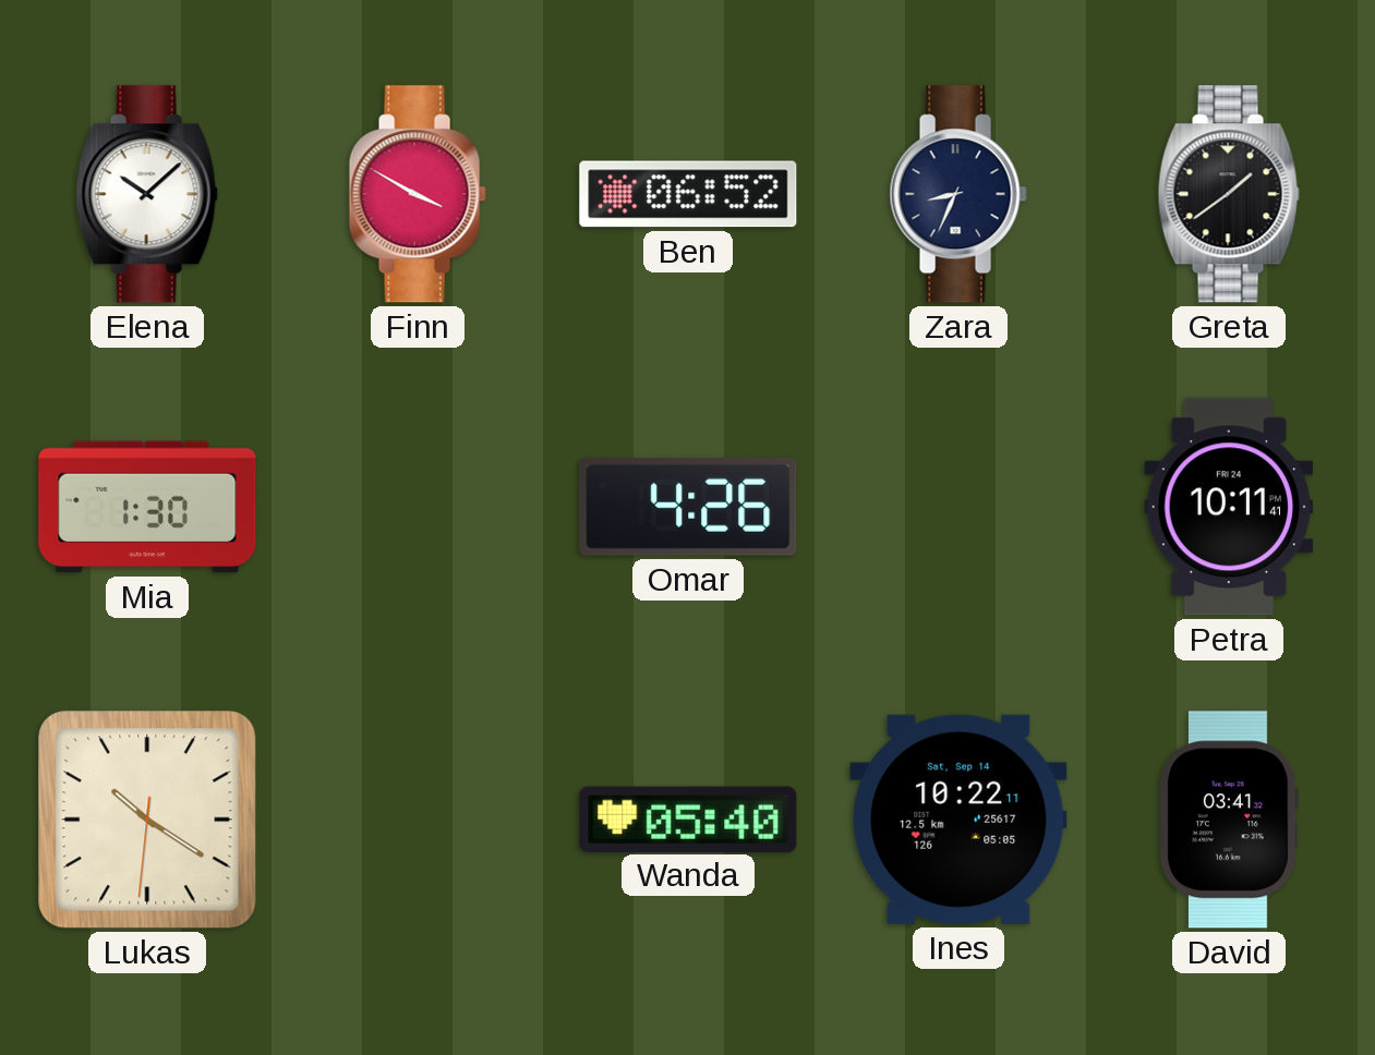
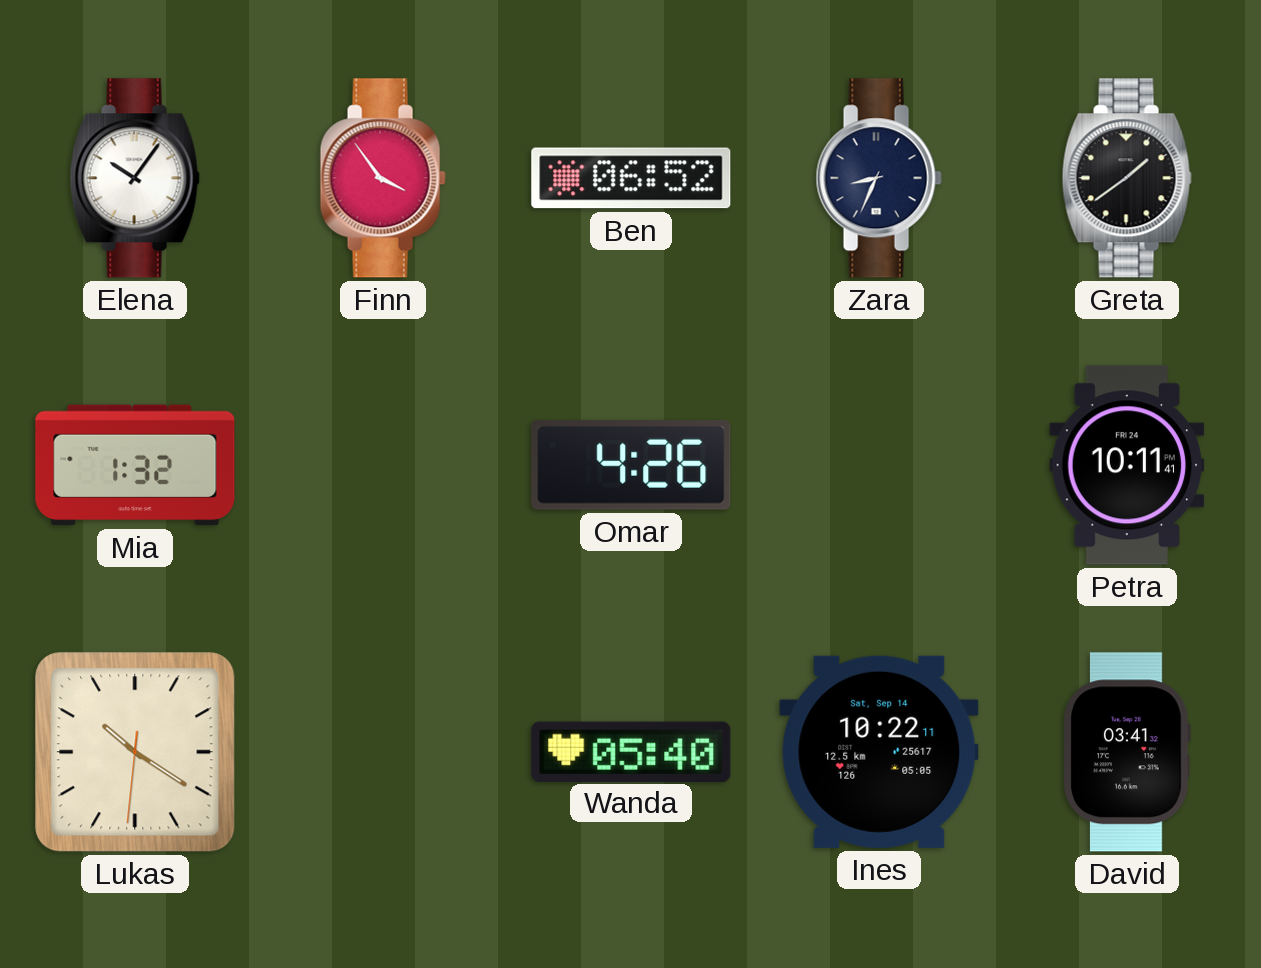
Elena: 10:08 -> 10:06
Finn: 3:50 -> 3:54
Mia: 1:30 -> 1:32
